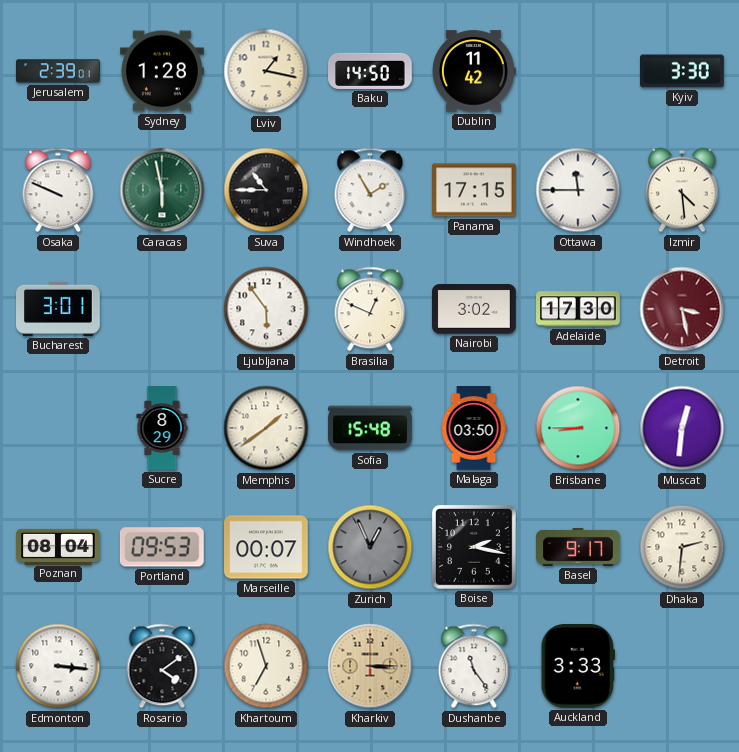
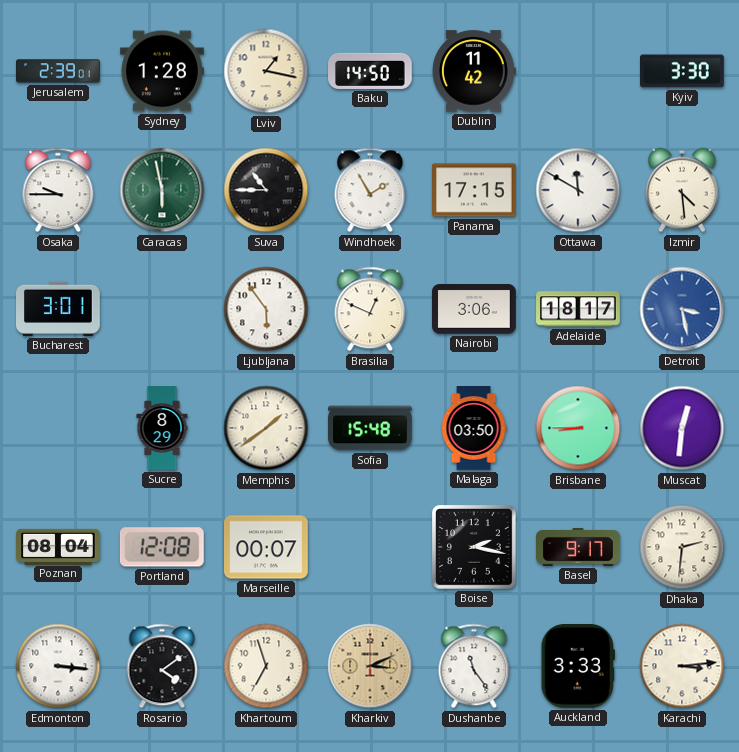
Osaka: 9:49 -> 9:45
Ottawa: 11:45 -> 11:50
Nairobi: 3:02 -> 3:06
Adelaide: 17:30 -> 18:17
Detroit dial: burgundy -> blue
Portland: 09:53 -> 12:08
Zurich: 12:56 -> none
Kharkiv: 3:15 -> 3:11
Karachi: none -> 3:14
